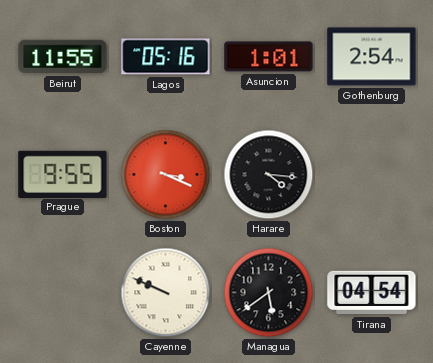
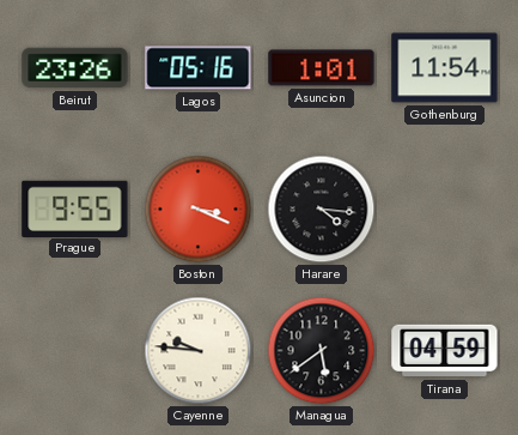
Beirut: 11:55 -> 23:26
Gothenburg: 2:54 -> 11:54
Cayenne: 9:49 -> 9:46
Tirana: 04:54 -> 04:59
